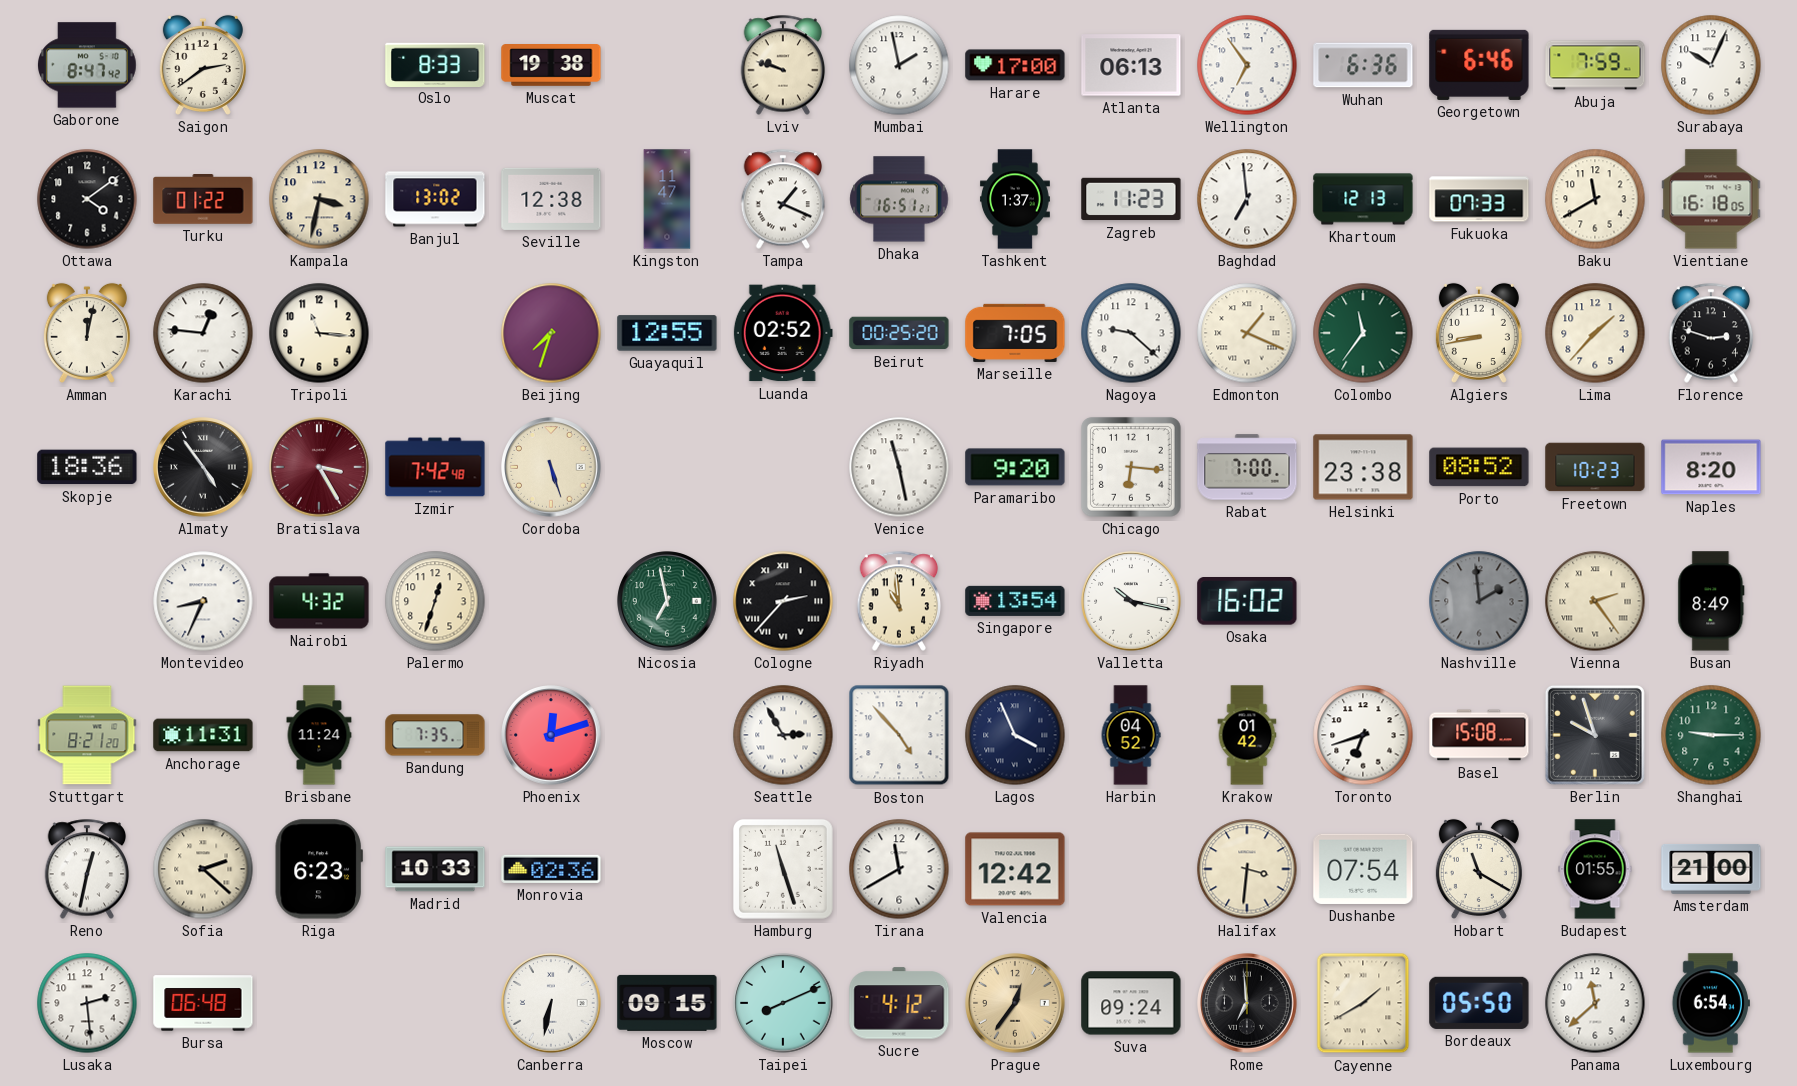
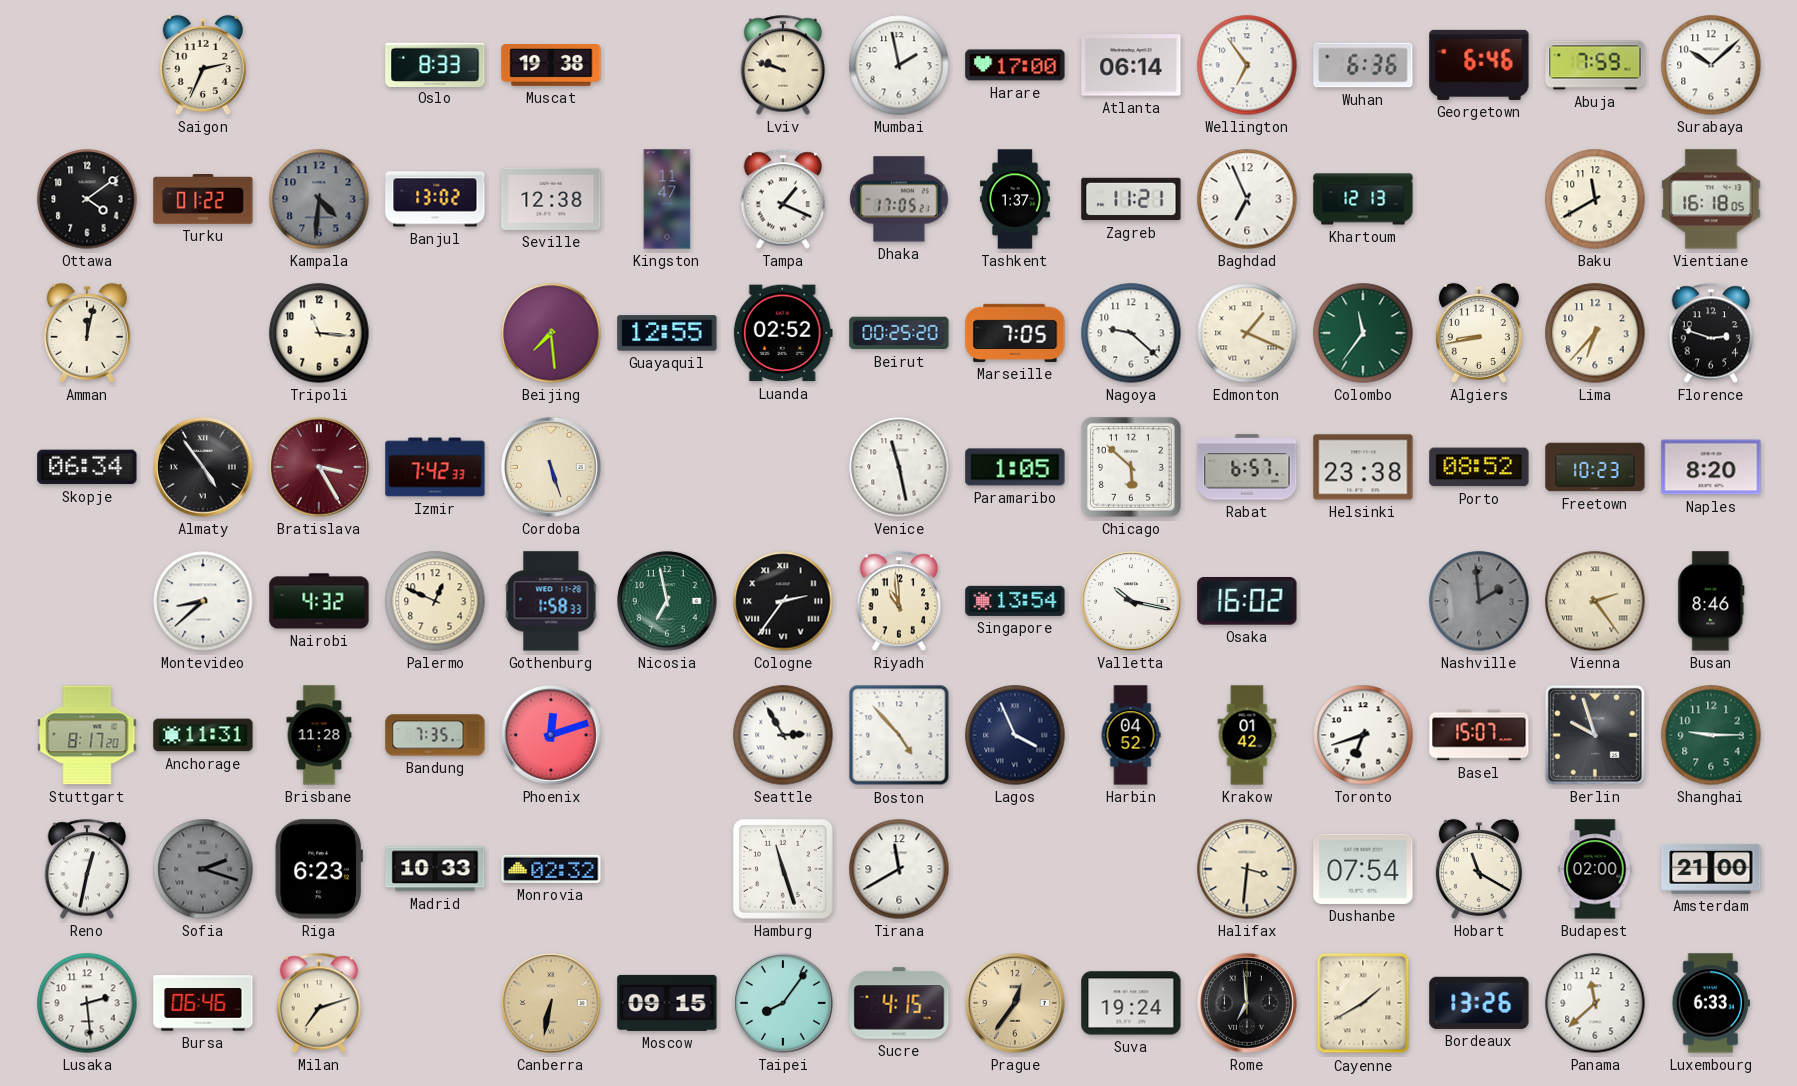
Gaborone: 8:47 -> none
Saigon: 2:39 -> 2:34
Atlanta: 06:13 -> 06:14
Surabaya: 10:04 -> 10:08
Kampala: 3:32 -> 4:31
Kampala dial: cream -> grey
Dhaka: 16:51 -> 17:05
Zagreb: 11:23 -> 11:21
Baghdad: 6:59 -> 6:56
Fukuoka: 07:33 -> none
Karachi: 12:46 -> none
Beijing: 7:33 -> 7:29
Lima: 1:37 -> 6:37
Skopje: 18:36 -> 06:34
Izmir: 7:42:48 -> 7:42:33
Paramaribo: 9:20 -> 1:05
Chicago: 6:16 -> 5:52
Rabat: 7:00 -> 6:57
Montevideo: 8:34 -> 8:38
Palermo: 12:33 -> 12:49
Gothenburg: none -> 1:58
Cologne: 2:37 -> 2:36
Busan: 8:49 -> 8:46
Stuttgart: 8:21 -> 8:17
Brisbane: 11:24 -> 11:28
Basel: 15:08 -> 15:07
Sofia: 2:22 -> 2:18
Sofia dial: cream -> grey
Monrovia: 02:36 -> 02:32
Valencia: 12:42 -> none
Budapest: 01:55 -> 02:00
Bursa: 06:48 -> 06:46
Milan: none -> 7:12
Canberra dial: white -> champagne
Taipei: 8:11 -> 8:06
Sucre: 4:12 -> 4:15
Suva: 09:24 -> 19:24
Bordeaux: 05:50 -> 13:26
Luxembourg: 6:54 -> 6:33
